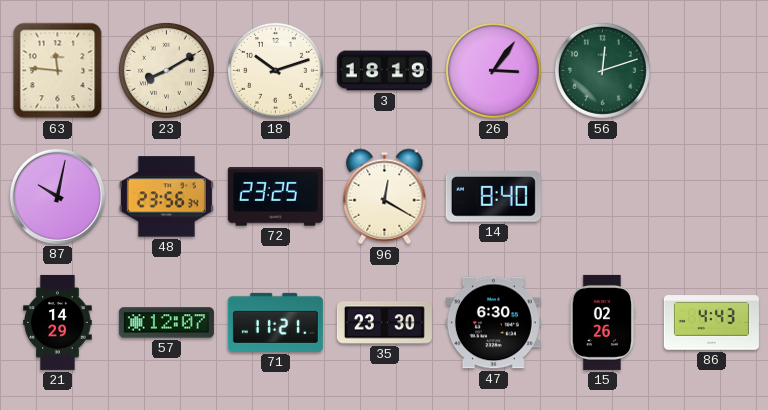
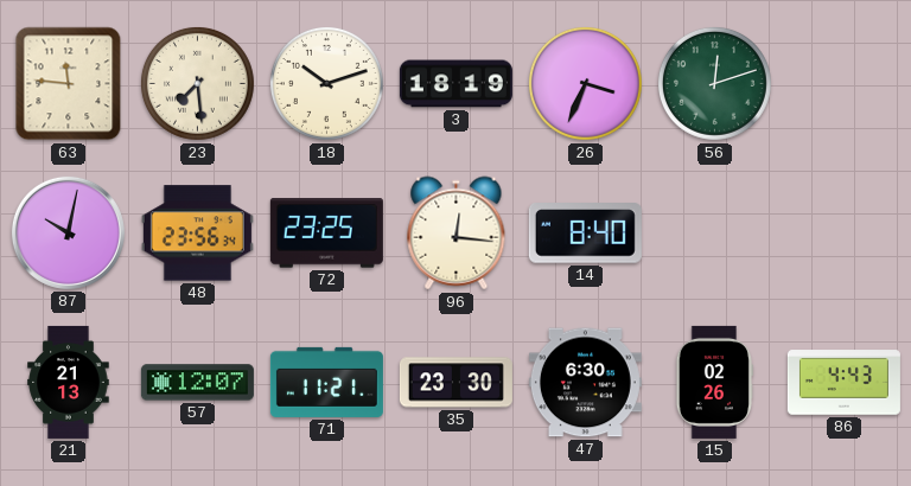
23: 8:10 -> 7:29
26: 3:06 -> 3:34
96: 12:20 -> 12:16
21: 14:29 -> 21:13
